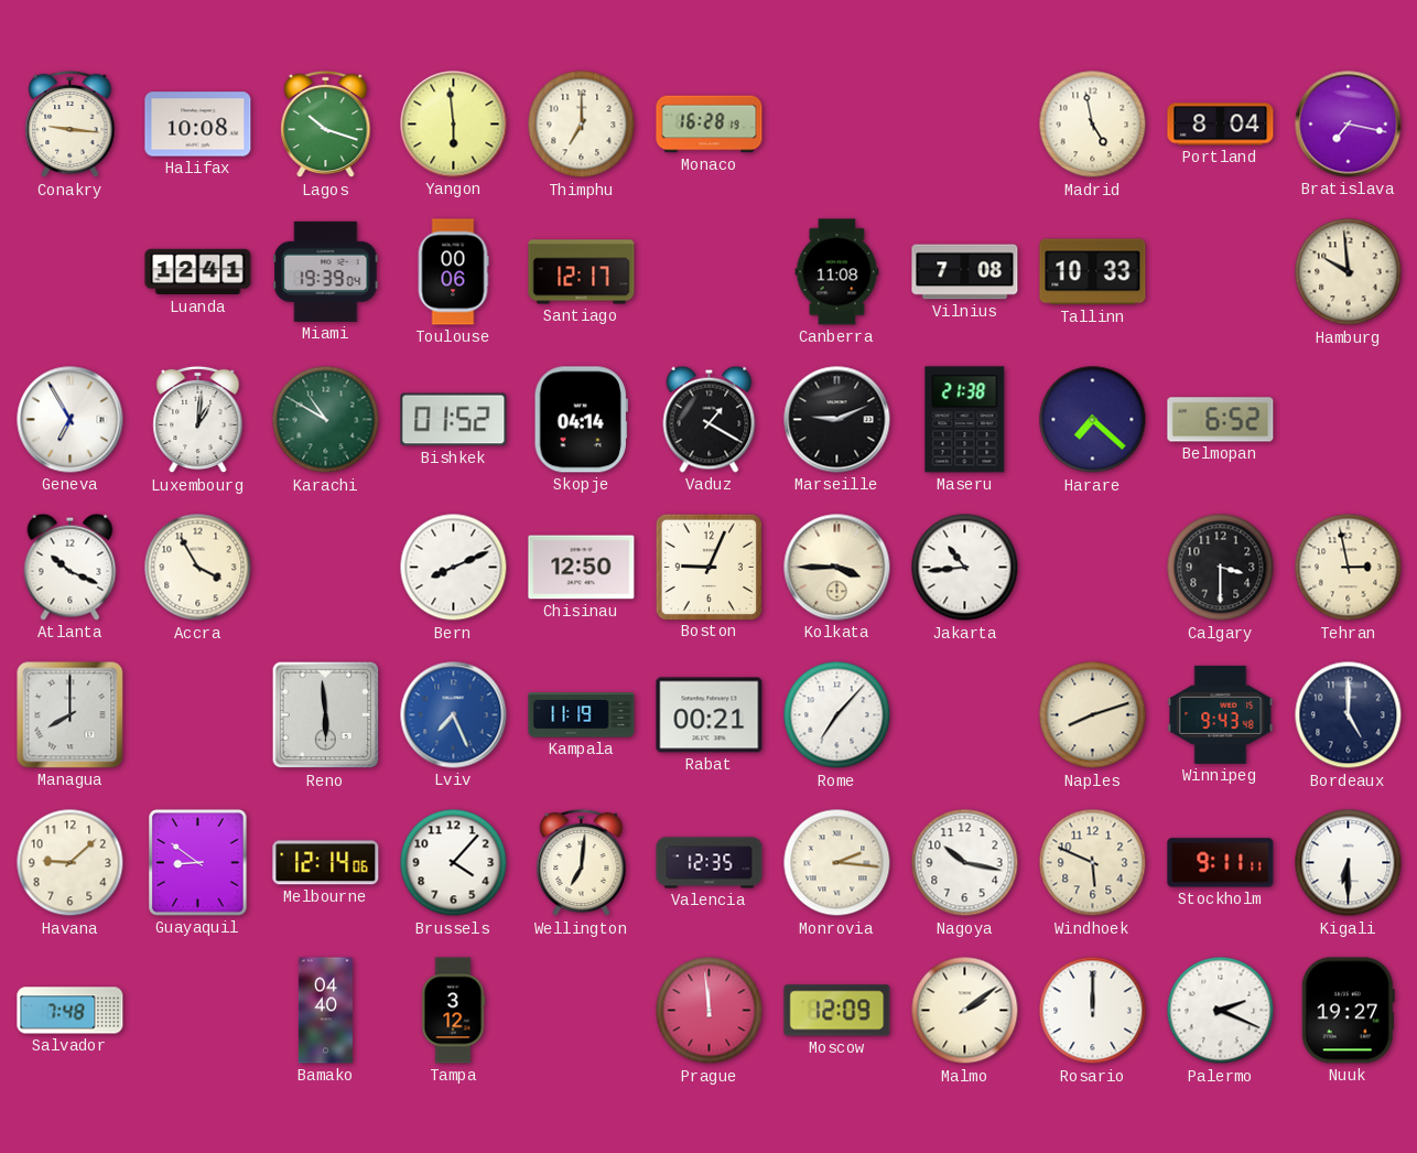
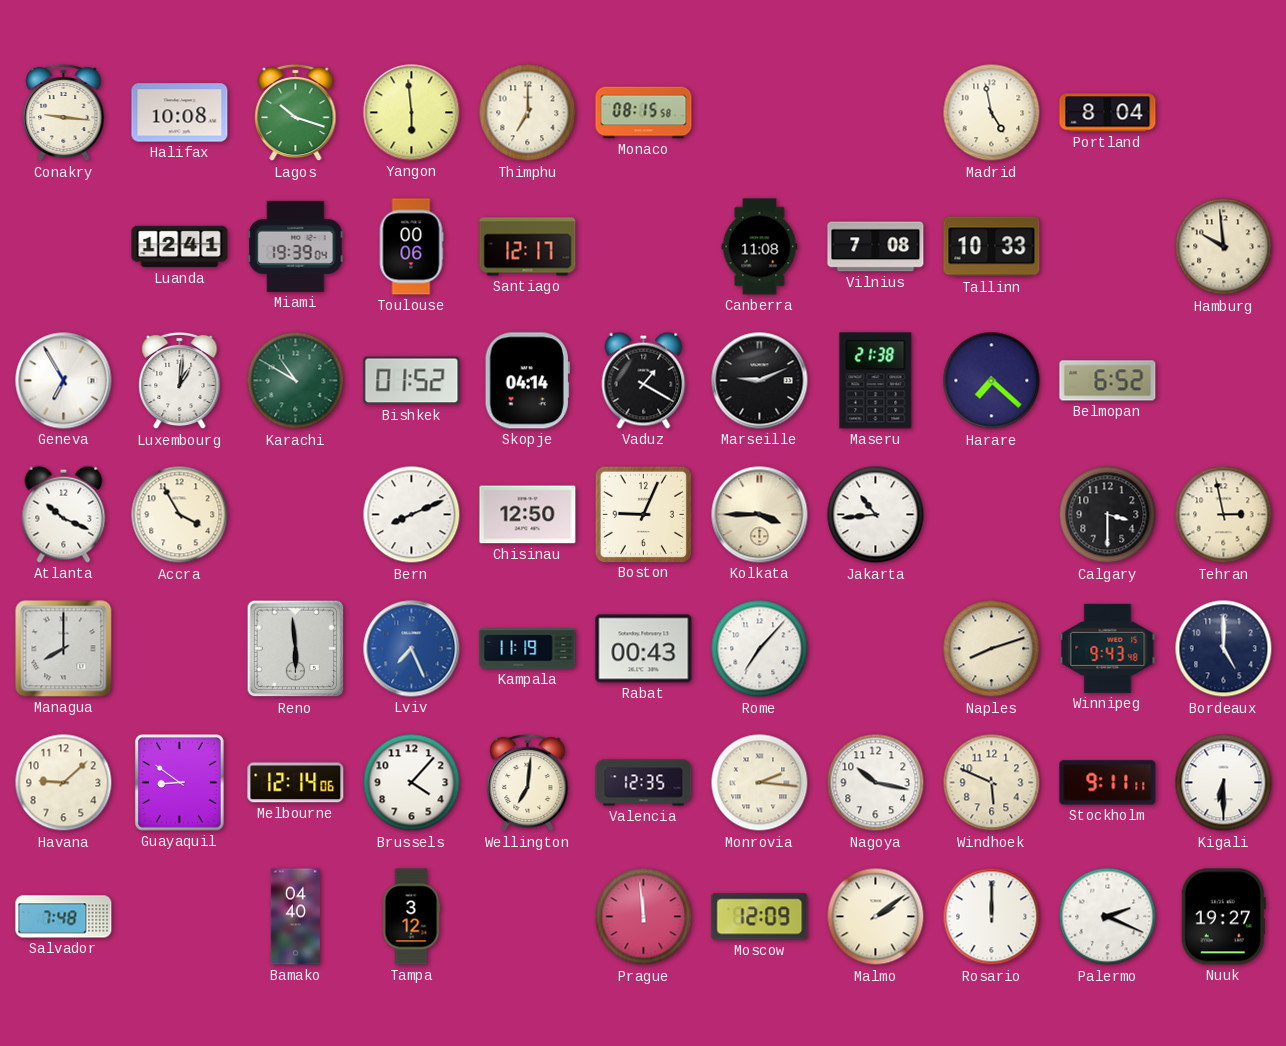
Monaco: 16:28 -> 08:15
Bratislava: 7:17 -> none
Rabat: 00:21 -> 00:43
